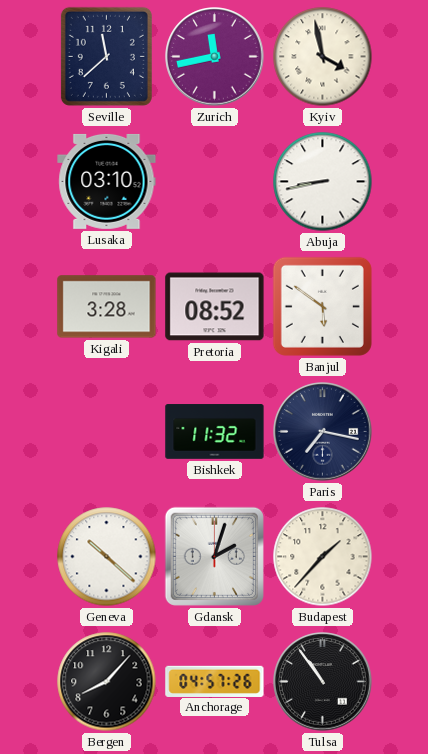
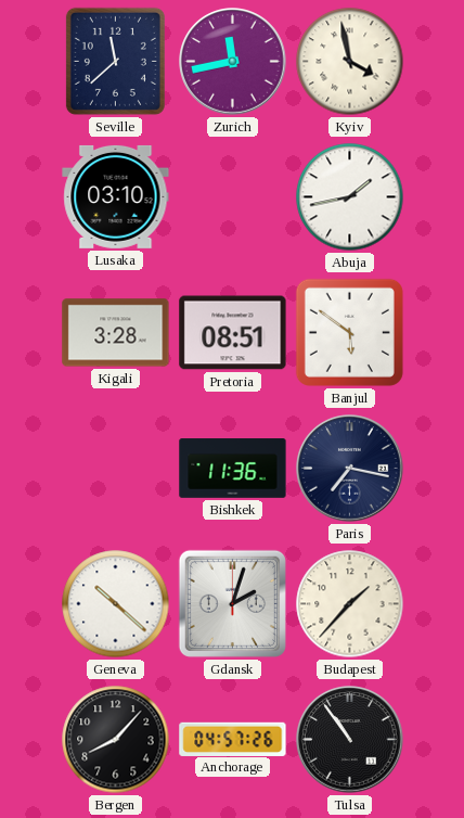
Abuja: 8:43 -> 1:43
Pretoria: 08:52 -> 08:51
Bishkek: 11:32 -> 11:36
